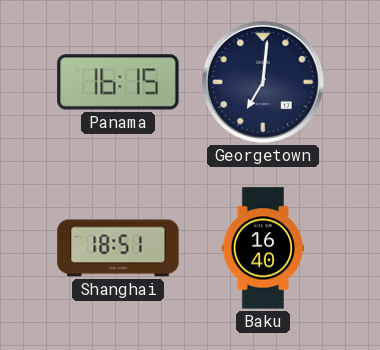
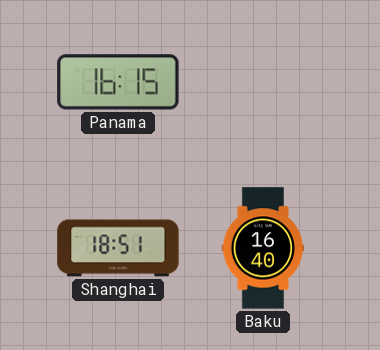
Georgetown: 7:01 -> none
